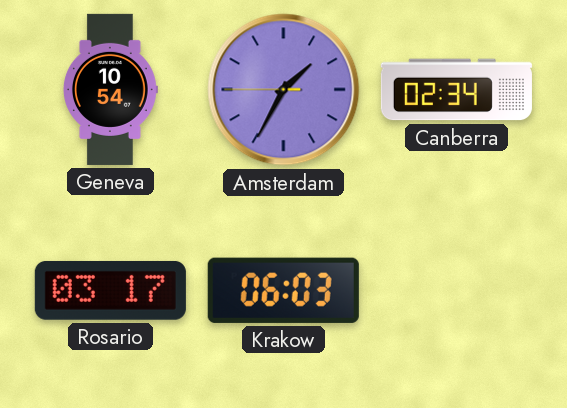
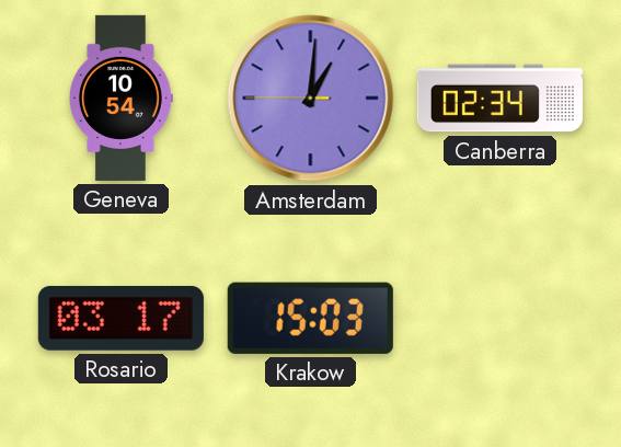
Amsterdam: 1:34 -> 1:00
Krakow: 06:03 -> 15:03
